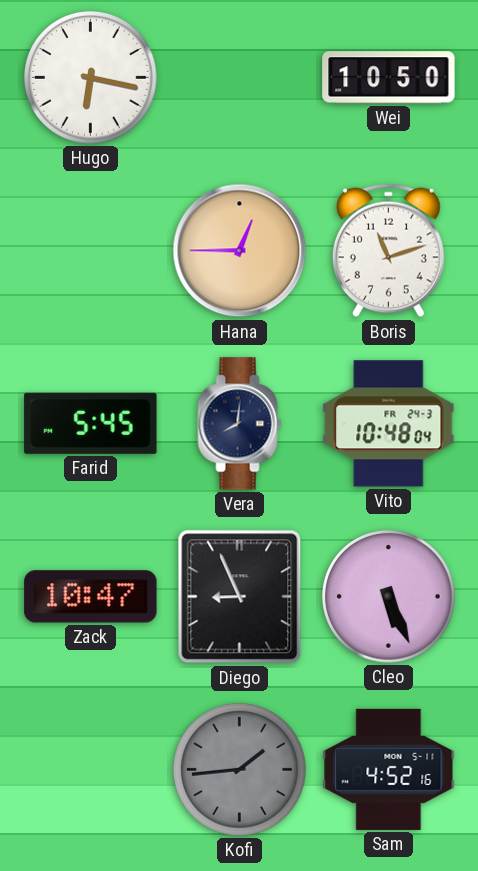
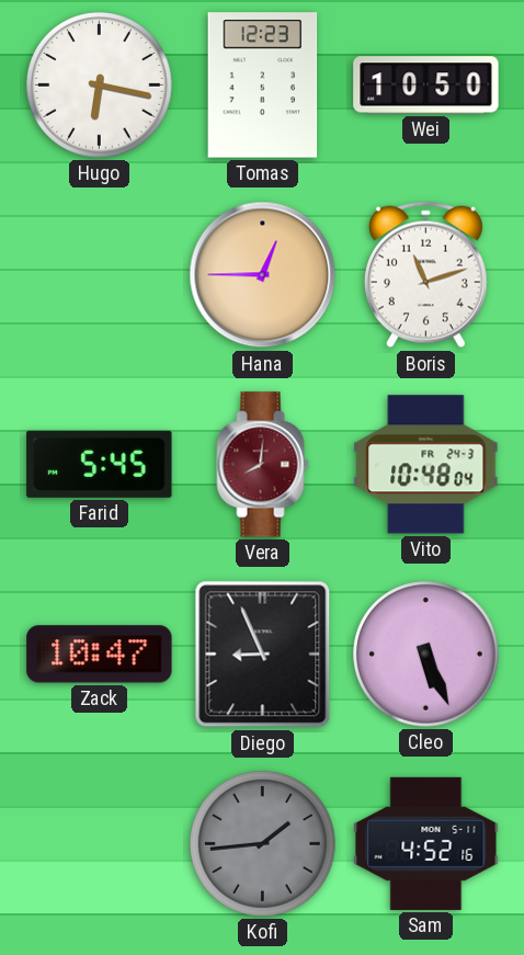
Tomas: none -> 12:23
Vera dial: navy -> burgundy
